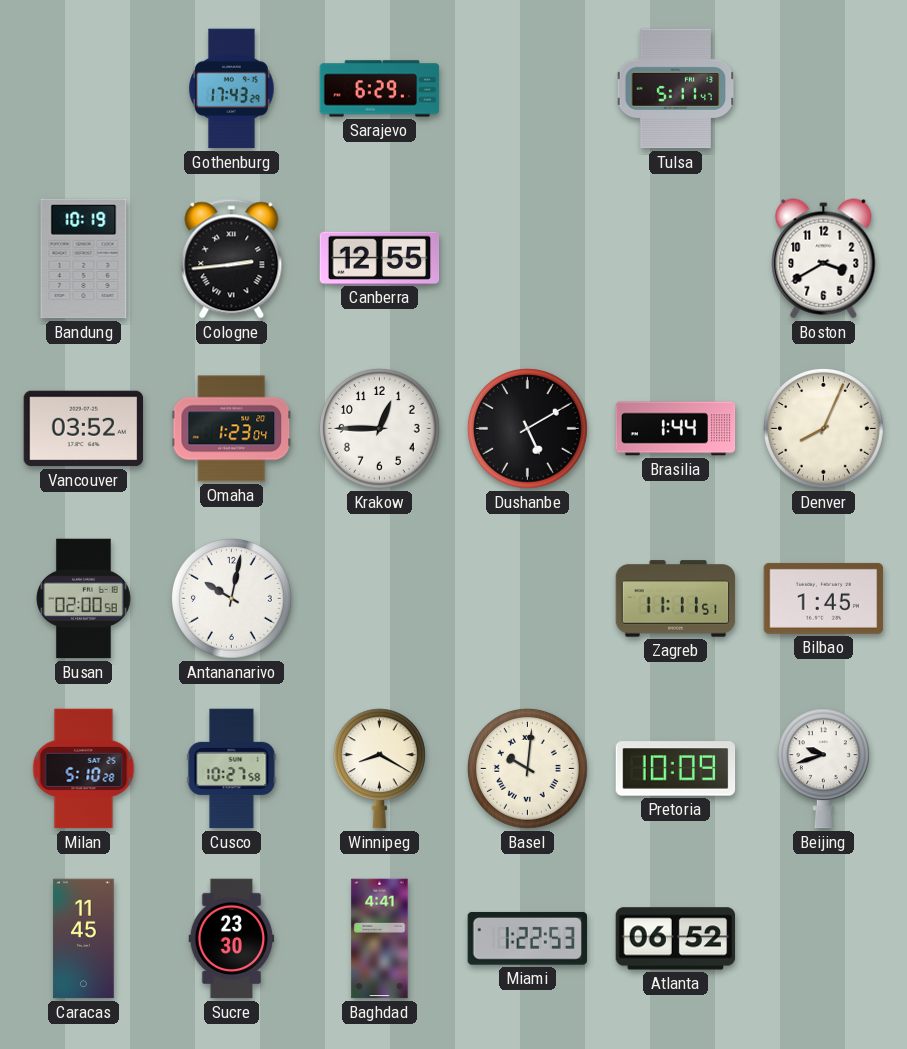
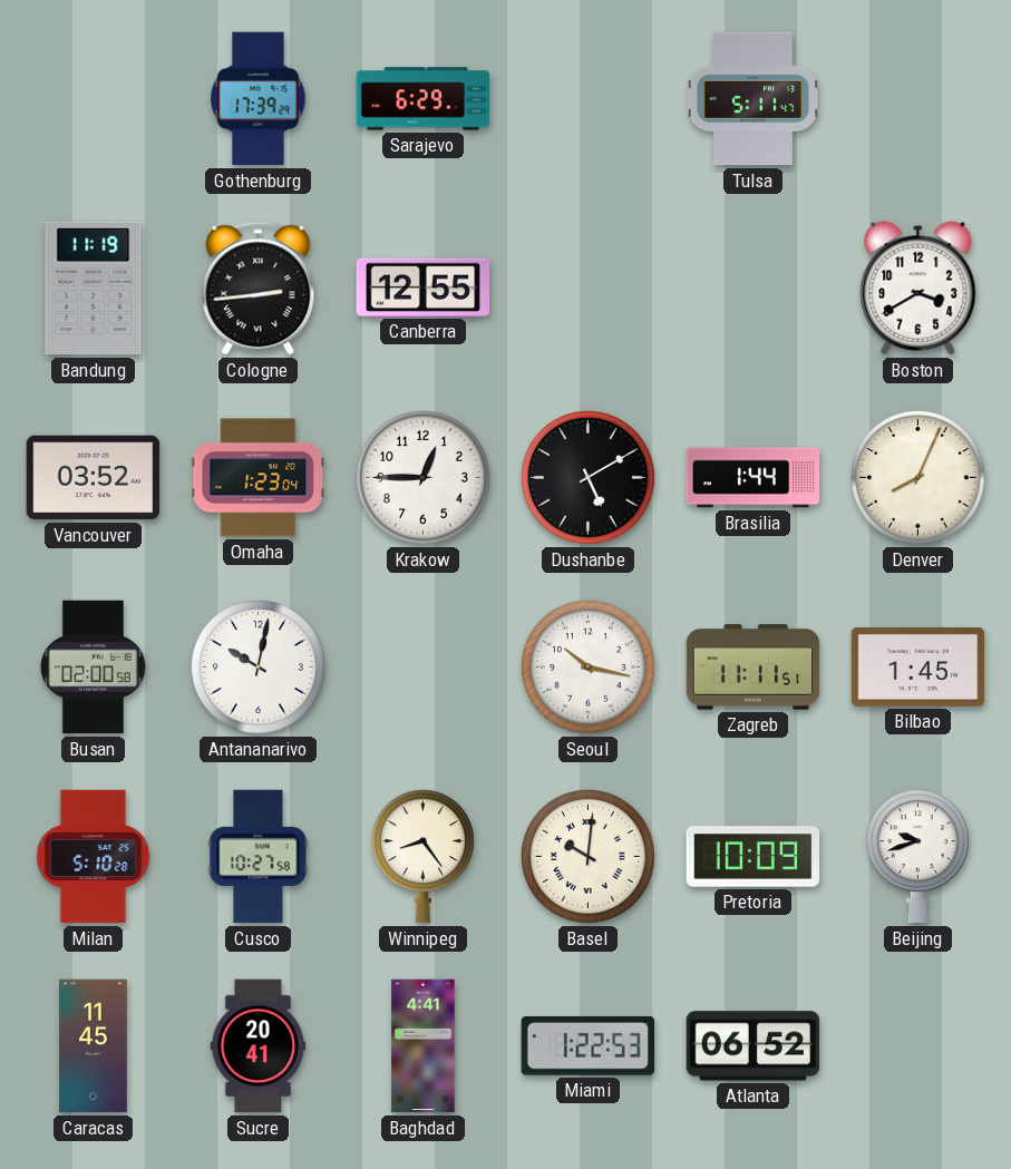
Gothenburg: 17:43 -> 17:39
Bandung: 10:19 -> 11:19
Seoul: none -> 10:17
Winnipeg: 8:20 -> 8:24
Sucre: 23:30 -> 20:41
